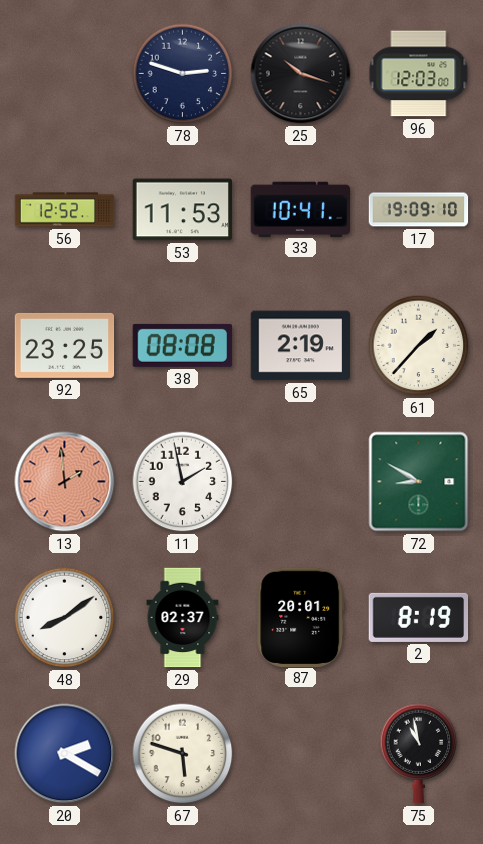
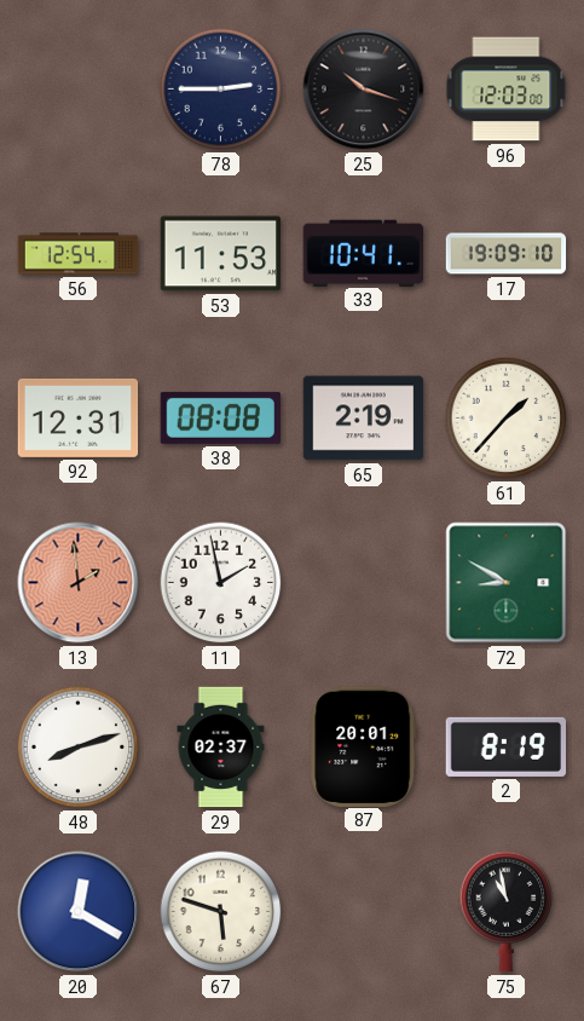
78: 2:48 -> 2:45
56: 12:52 -> 12:54
92: 23:25 -> 12:31
48: 8:09 -> 8:12
20: 2:20 -> 12:20
